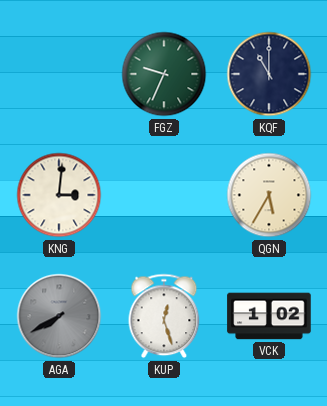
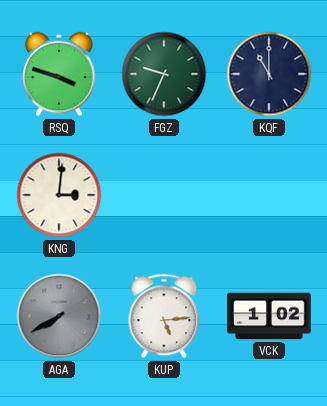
RSQ: none -> 3:48
QGN: 5:35 -> none
KUP: 12:27 -> 5:14
